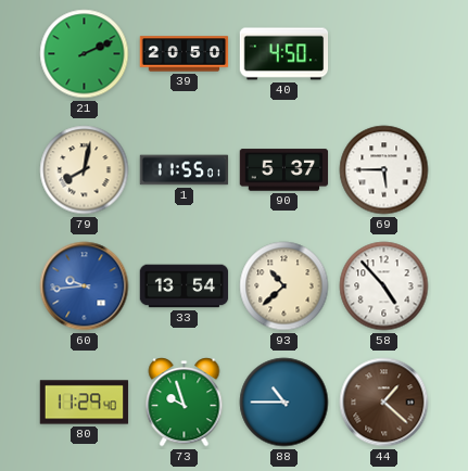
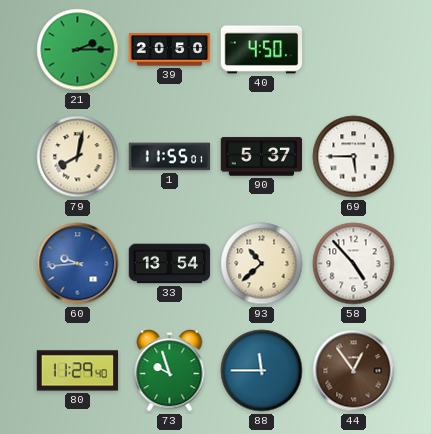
21: 2:11 -> 2:15
88: 10:45 -> 11:45
44: 1:22 -> 12:54
